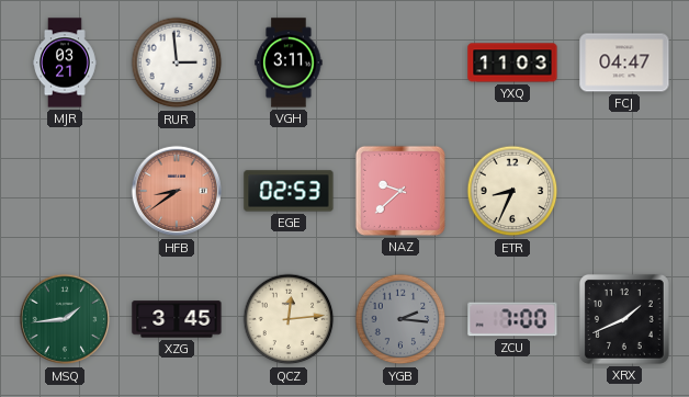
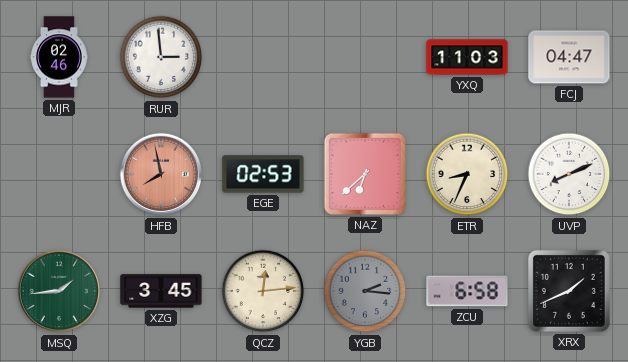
MJR: 03:21 -> 02:46
VGH: 3:11 -> none
HFB: 8:39 -> 7:58
NAZ: 9:38 -> 6:38
UVP: none -> 8:11
ZCU: 7:00 -> 6:58
